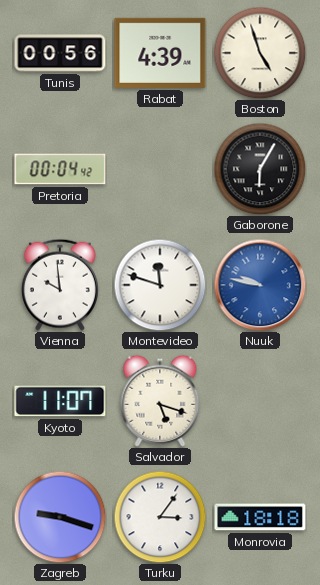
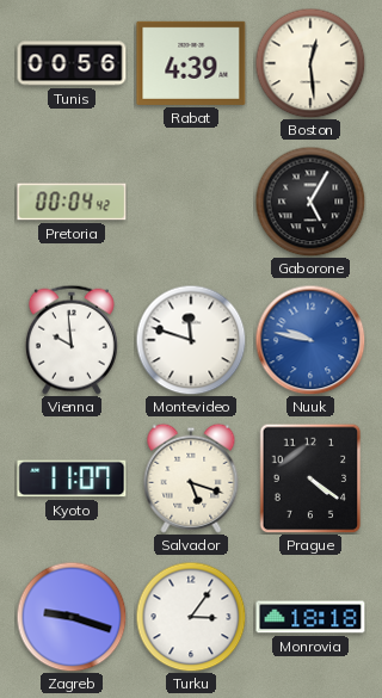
Boston: 4:57 -> 12:29
Gaborone: 6:05 -> 5:05
Prague: none -> 4:21
